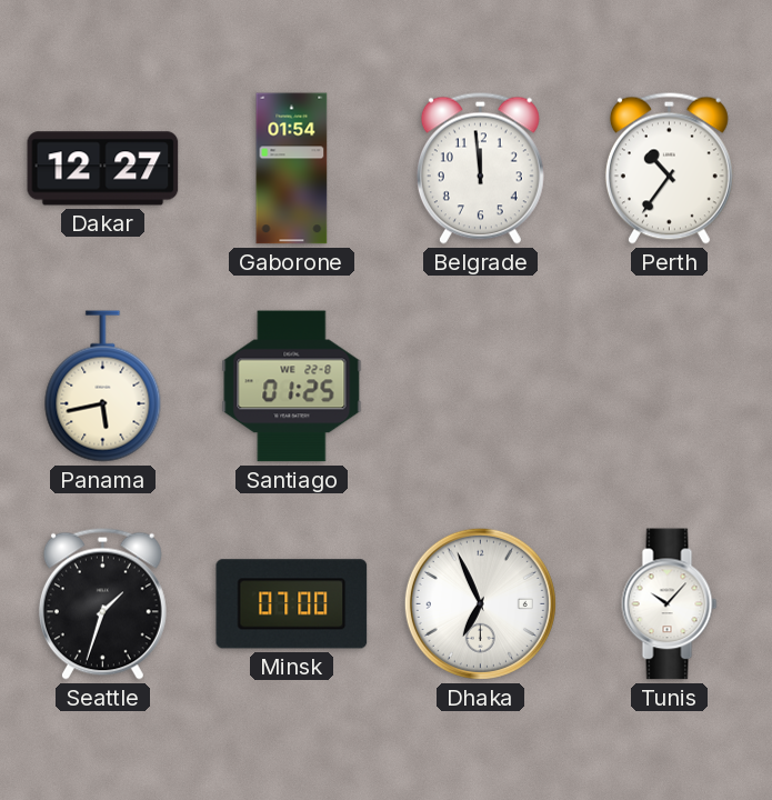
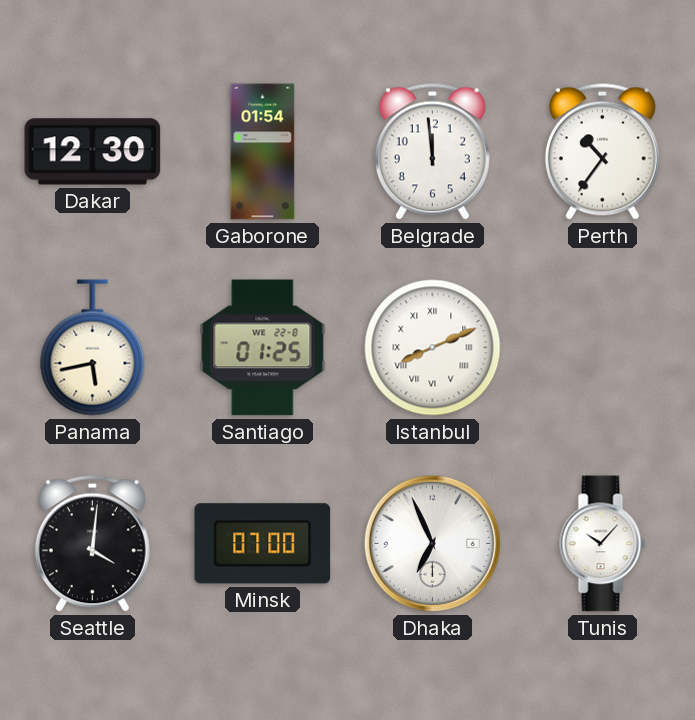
Dakar: 12:27 -> 12:30
Istanbul: none -> 8:11
Seattle: 1:33 -> 4:01
